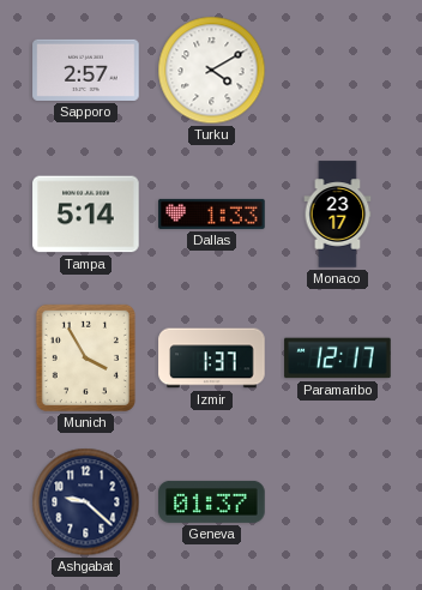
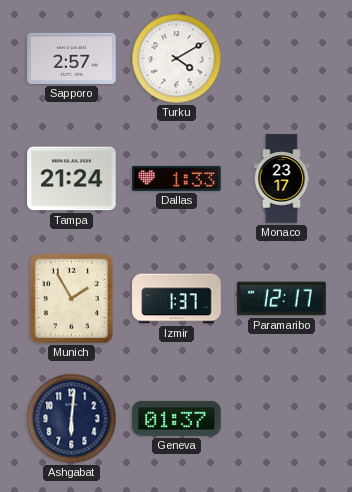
Tampa: 5:14 -> 21:24
Munich: 3:55 -> 1:55
Ashgabat: 9:22 -> 6:01
